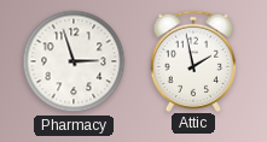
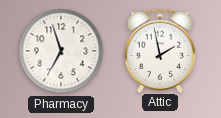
Pharmacy: 2:57 -> 6:57
